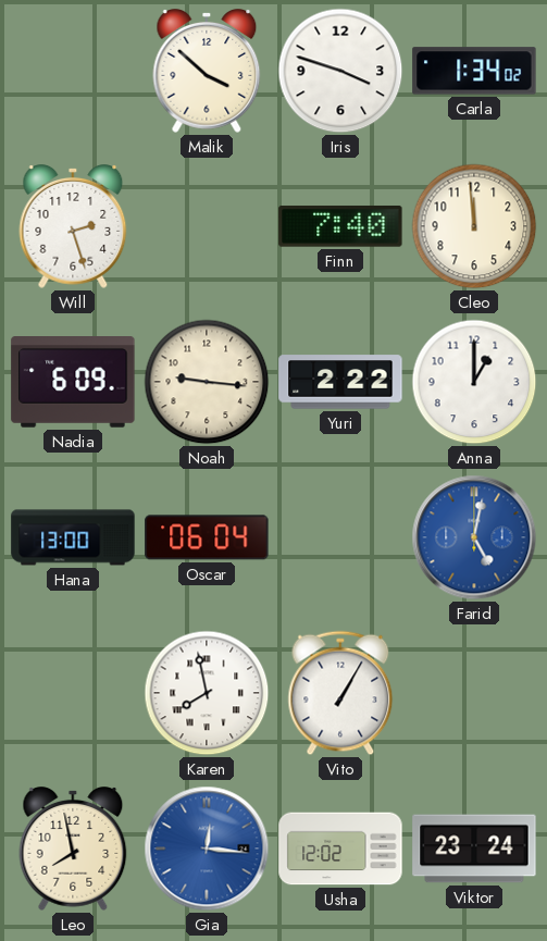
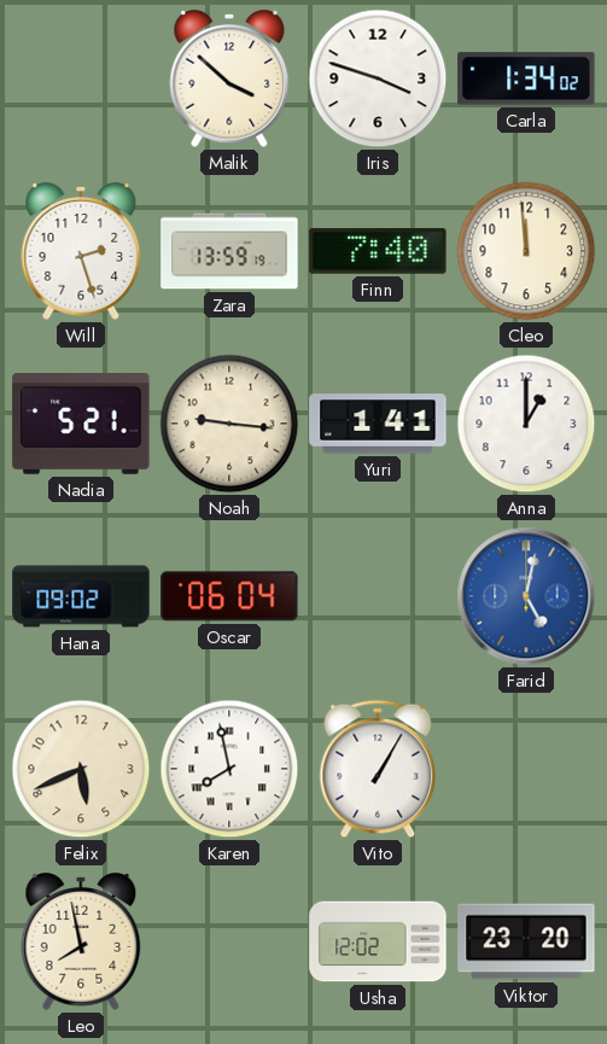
Zara: none -> 13:59
Nadia: 6:09 -> 5:21
Yuri: 2:22 -> 1:41
Hana: 13:00 -> 09:02
Felix: none -> 5:41
Gia: 12:16 -> none
Viktor: 23:24 -> 23:20
